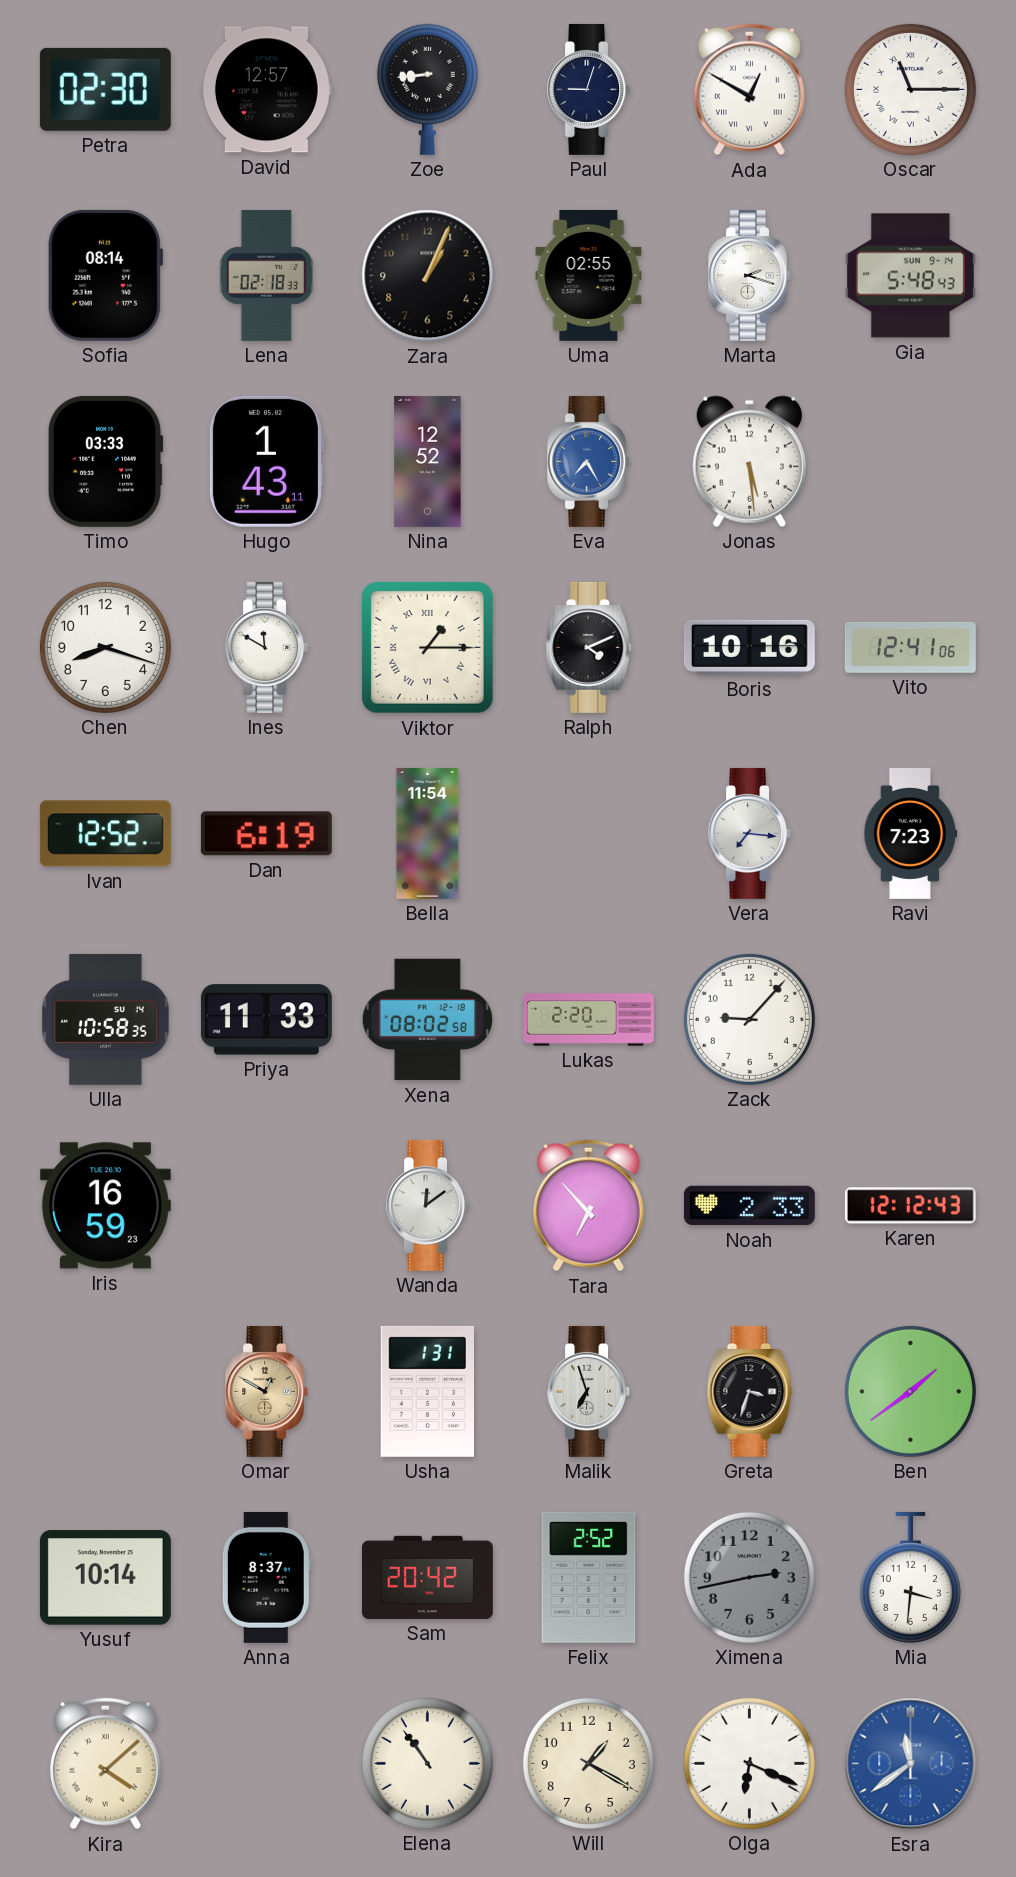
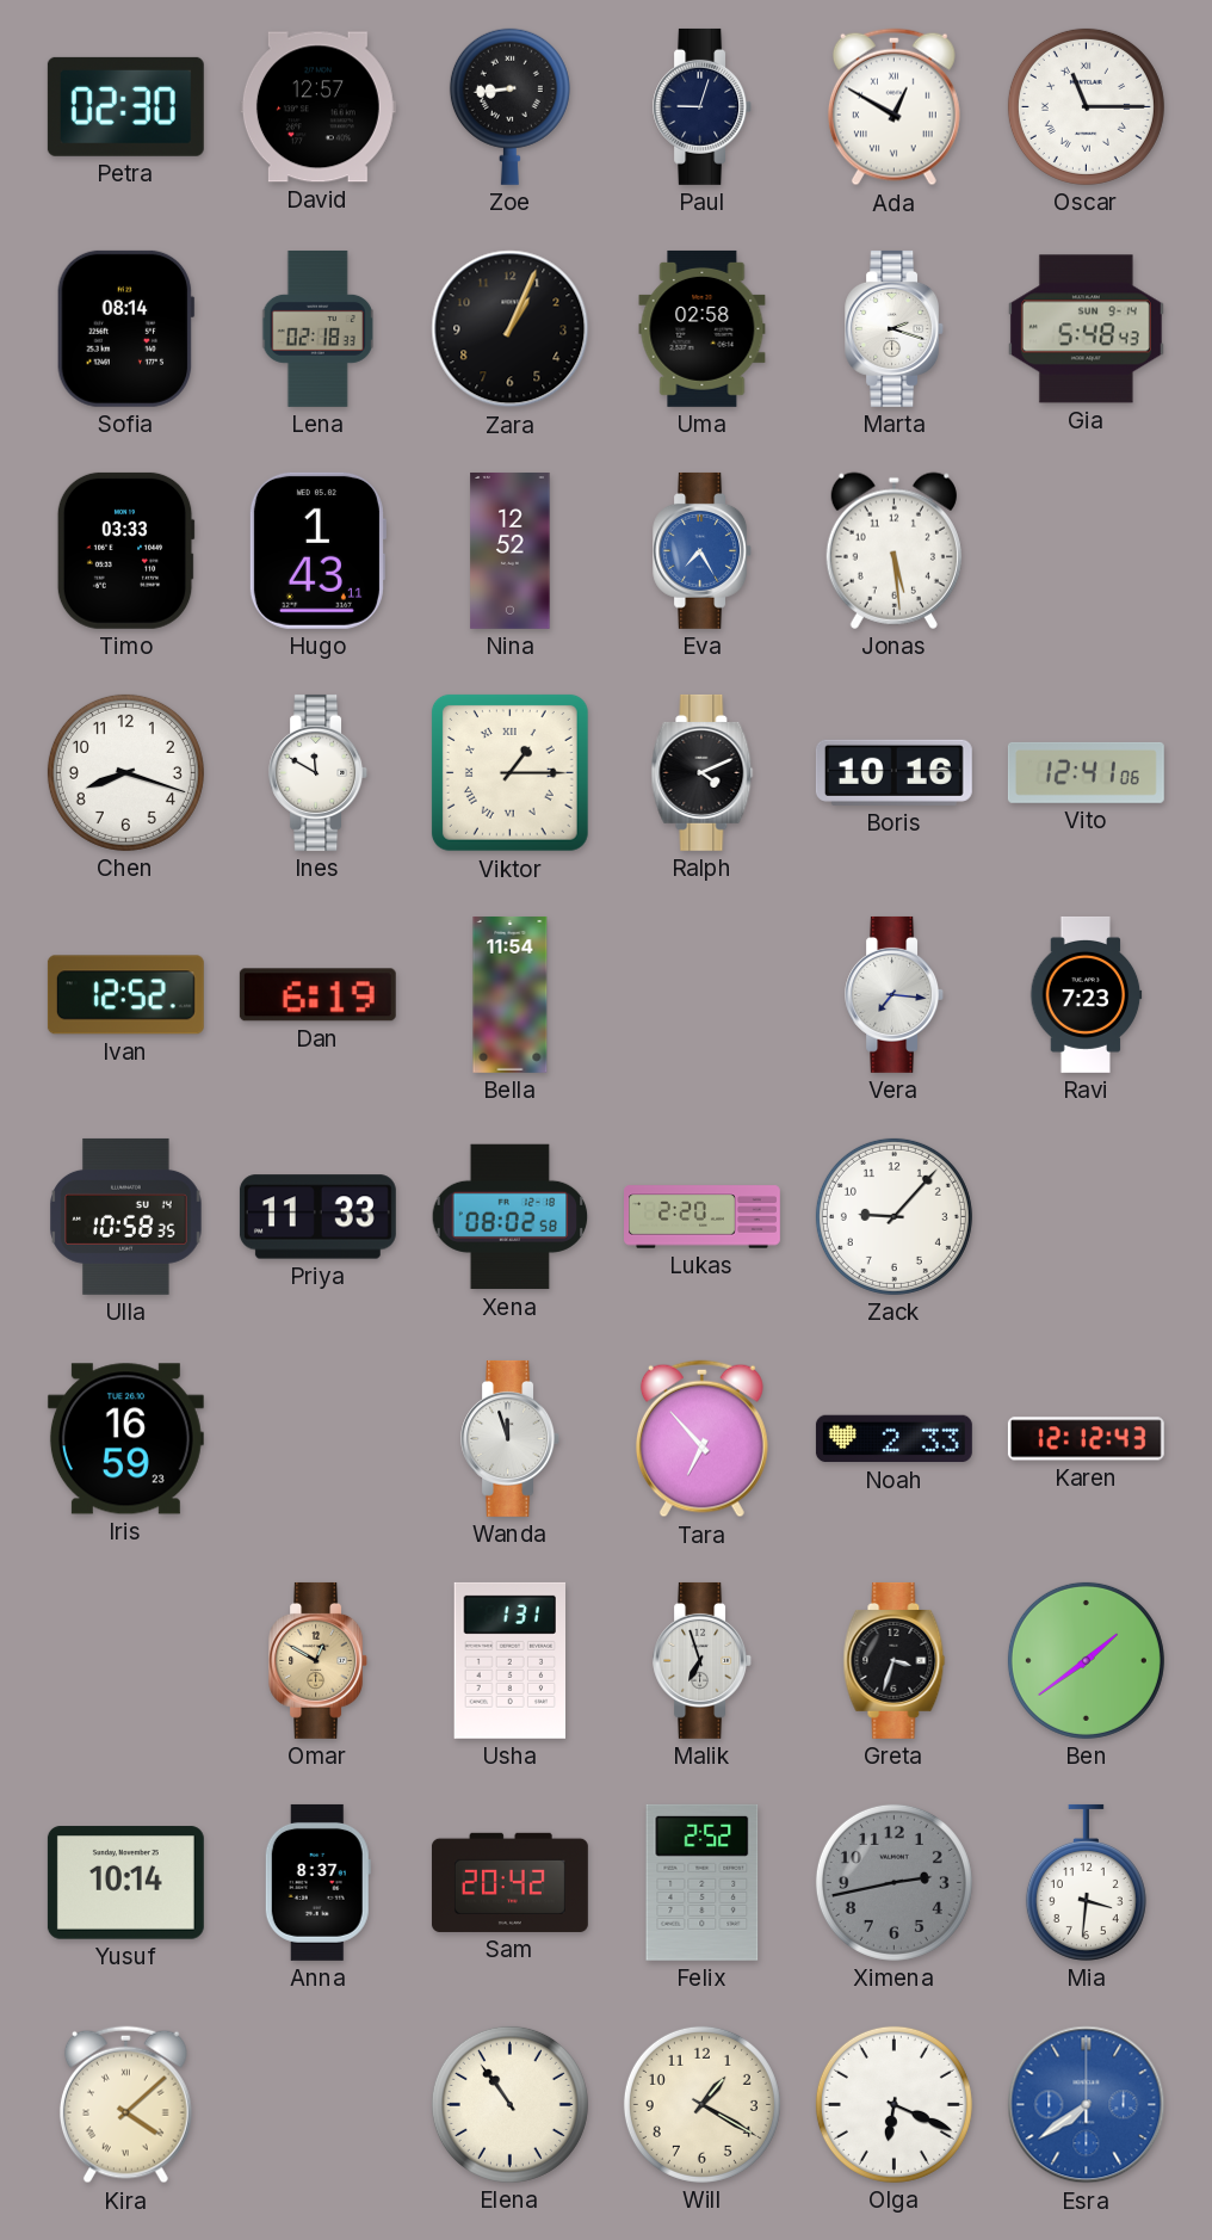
Uma: 02:55 -> 02:58
Wanda: 12:09 -> 11:57
Esra: 11:39 -> 7:39
